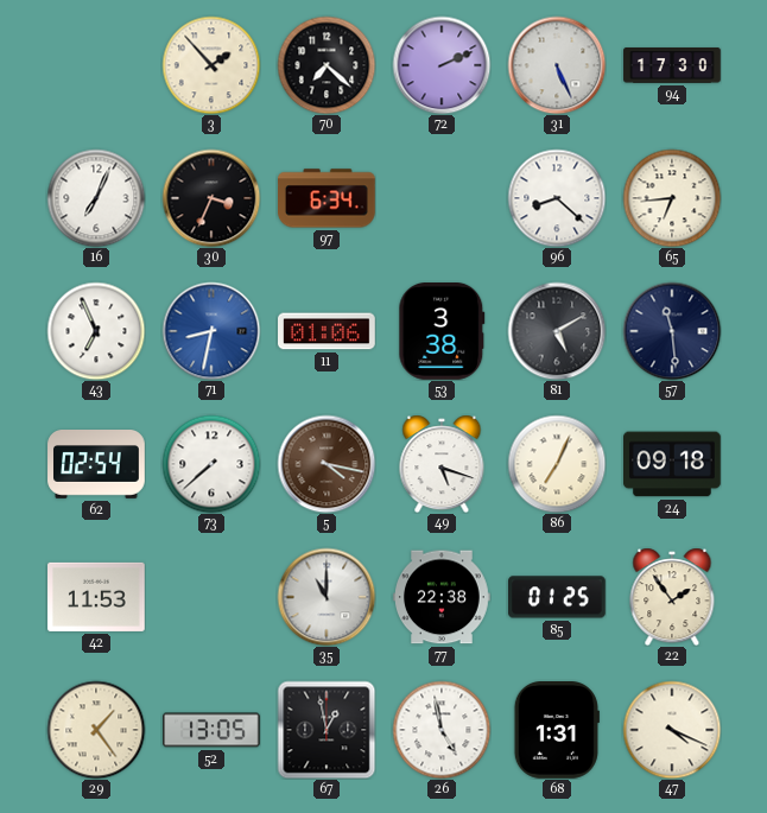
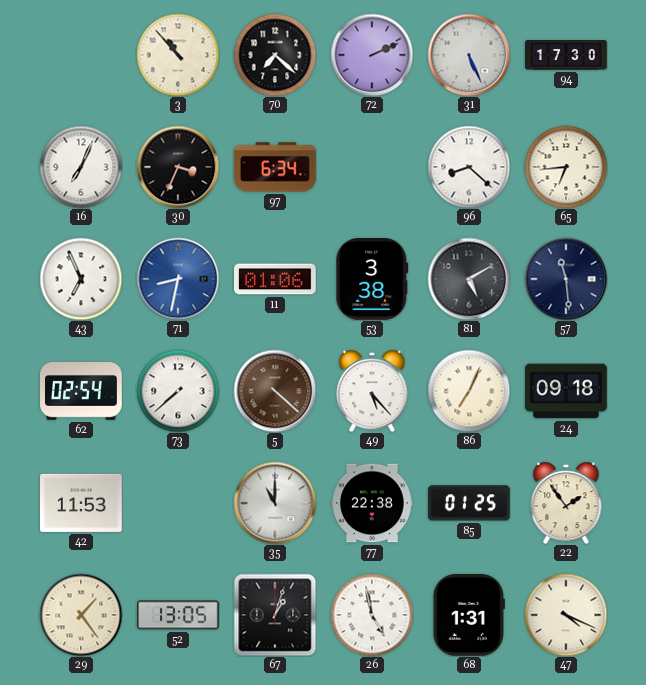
3: 1:53 -> 10:53
5: 4:17 -> 4:22
49: 5:18 -> 5:23
67: 12:58 -> 1:03
